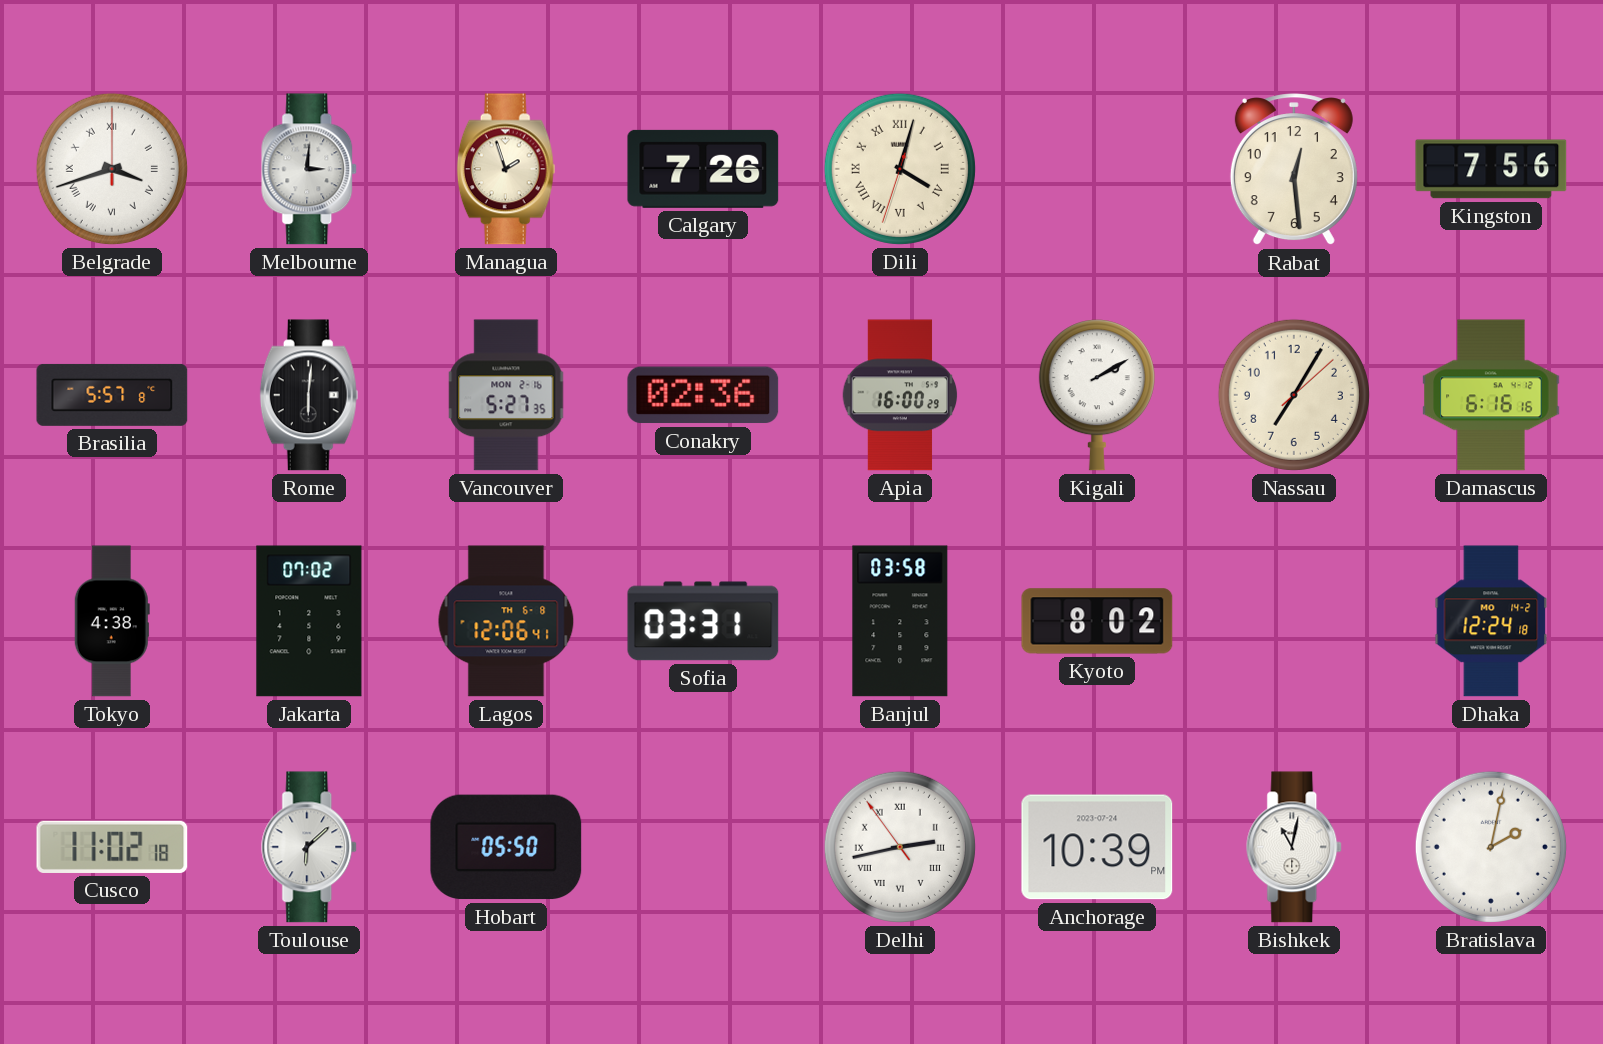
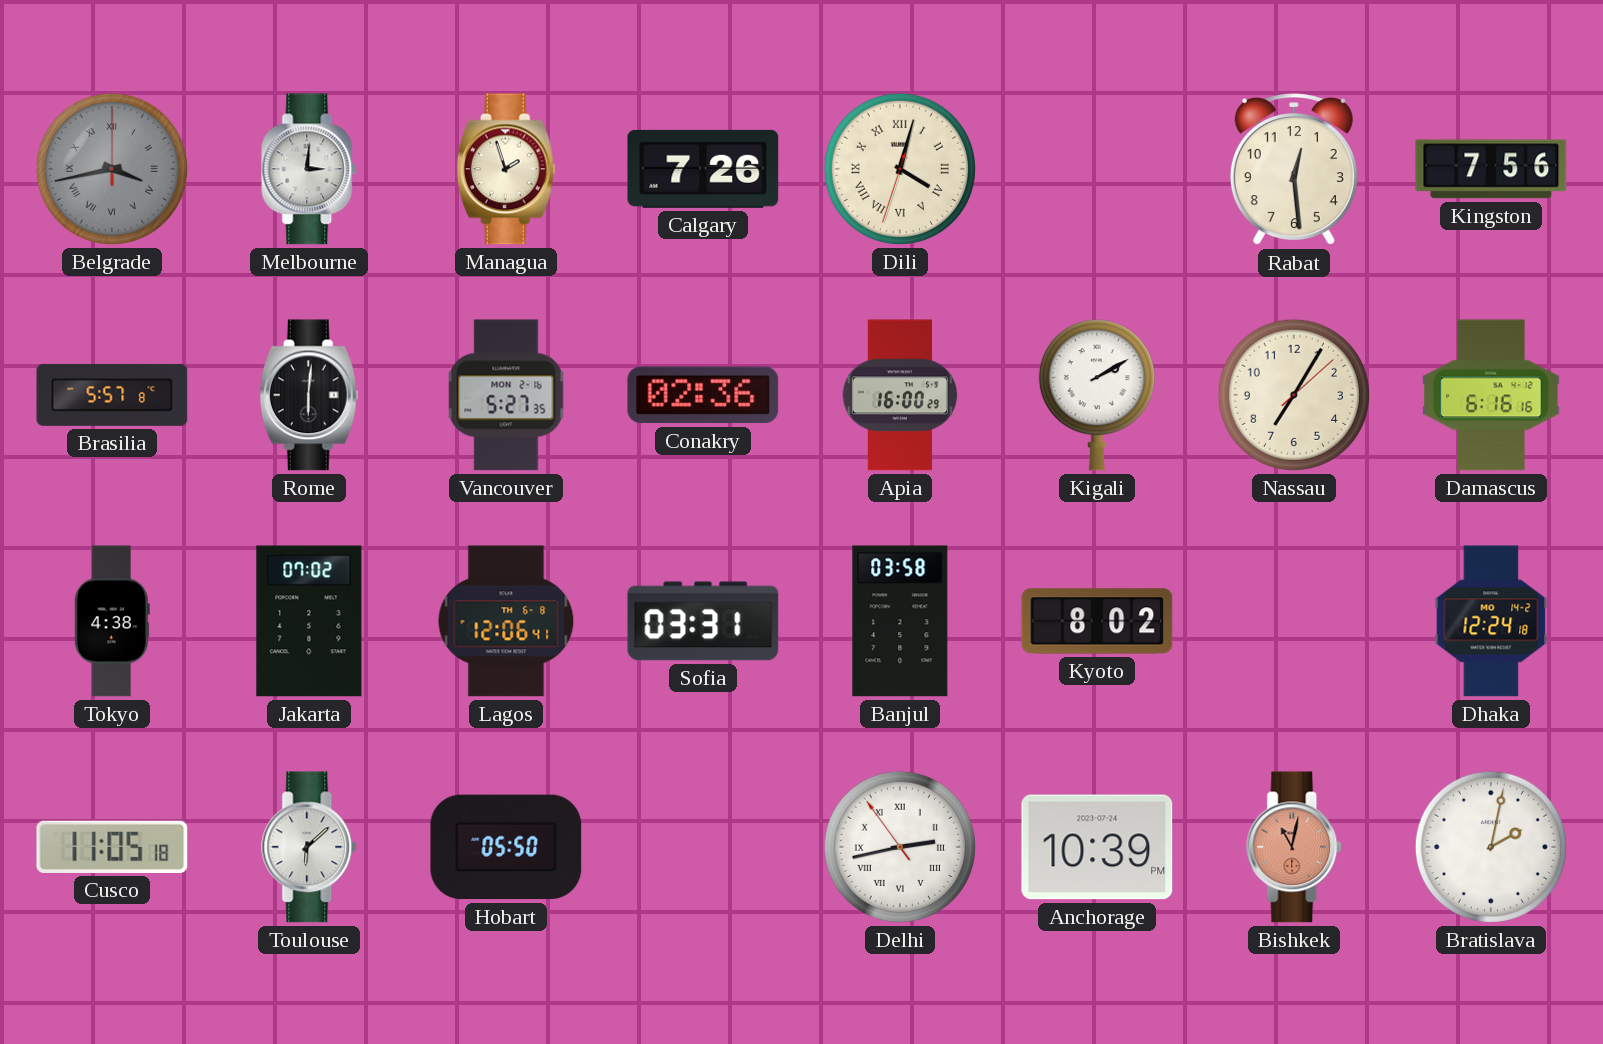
Belgrade: 3:42 -> 3:43
Belgrade dial: white -> grey
Cusco: 11:02 -> 11:05
Bishkek dial: white -> salmon
